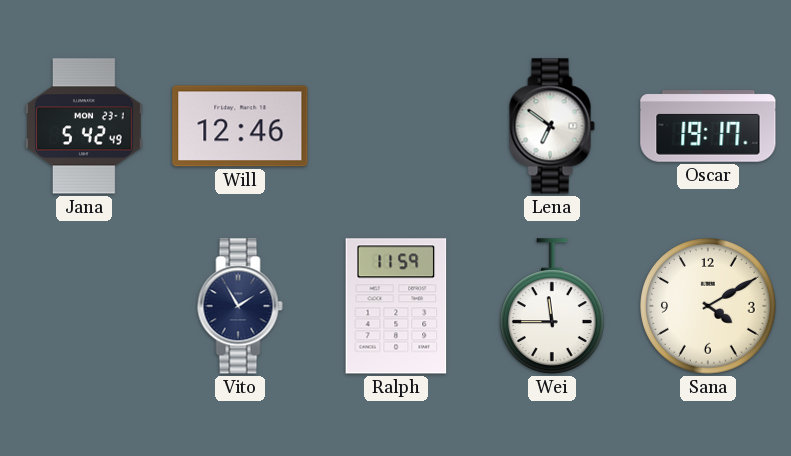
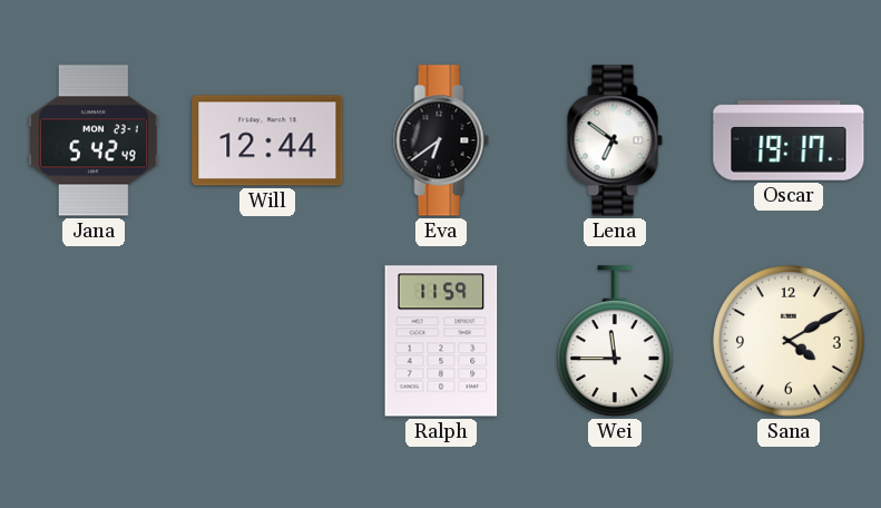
Will: 12:46 -> 12:44
Eva: none -> 6:39
Vito: 1:55 -> none
